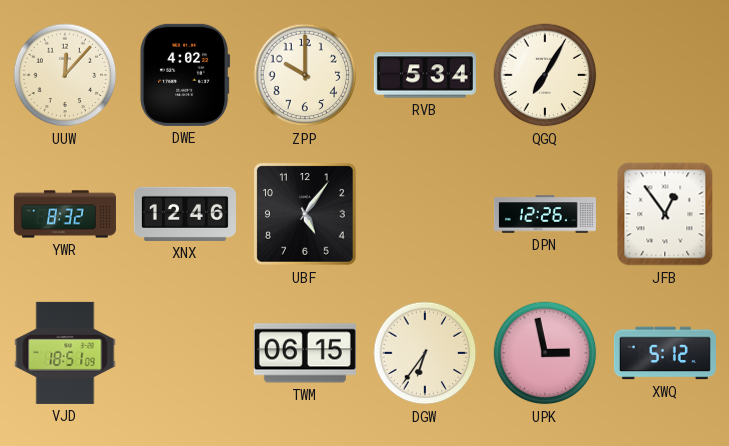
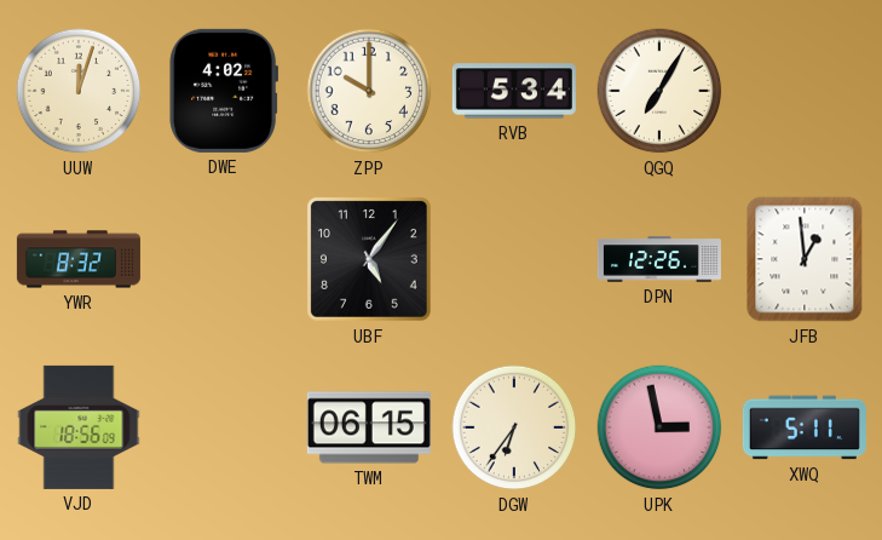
UUW: 12:07 -> 12:03
XNX: 12:46 -> none
JFB: 12:54 -> 12:59
VJD: 18:51 -> 18:56
XWQ: 5:12 -> 5:11
